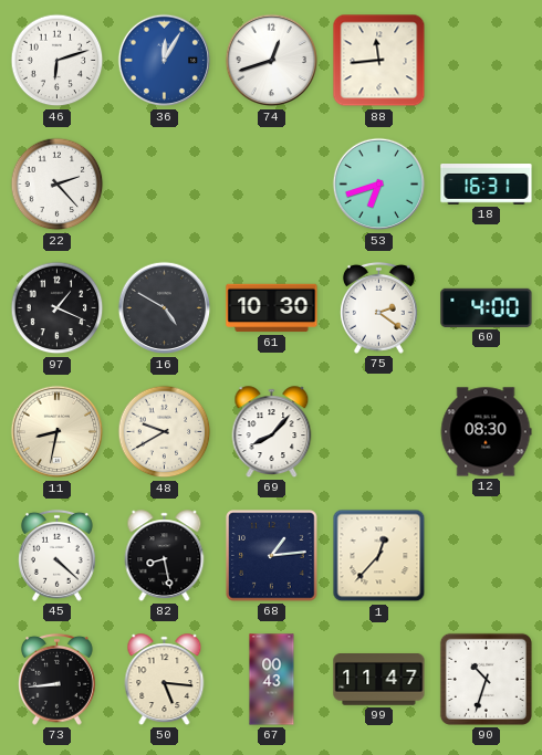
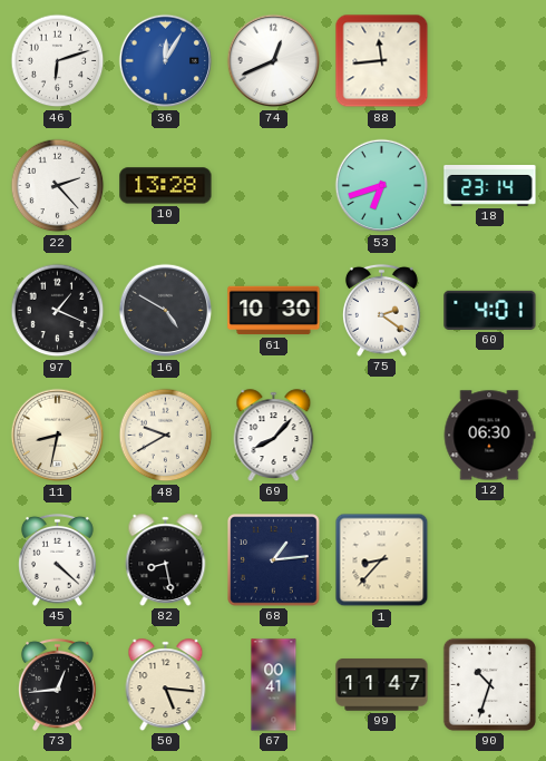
74: 12:42 -> 12:41
10: none -> 13:28
18: 16:31 -> 23:14
60: 4:00 -> 4:01
12: 08:30 -> 06:30
1: 12:37 -> 8:37
73: 8:44 -> 12:44
67: 00:43 -> 00:41
